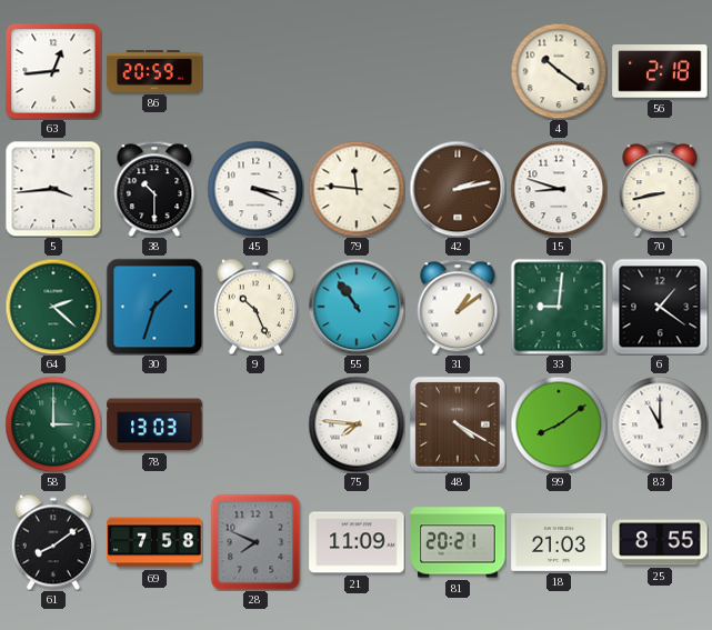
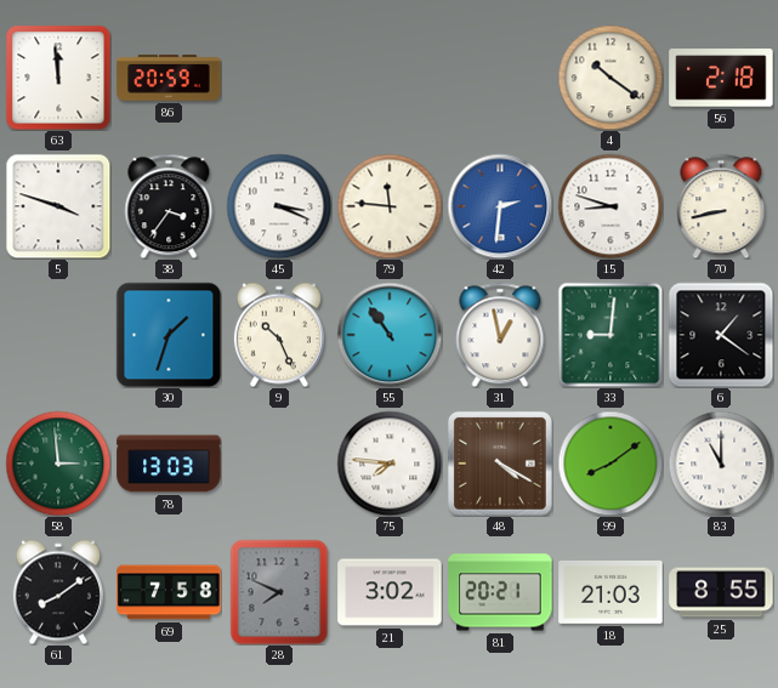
63: 12:44 -> 11:59
5: 3:44 -> 3:48
38: 10:30 -> 3:36
42: 2:13 -> 2:31
42 dial: brown -> blue
64: 2:22 -> none
31: 1:09 -> 12:58
58: 3:00 -> 2:59
21: 11:09 -> 3:02
